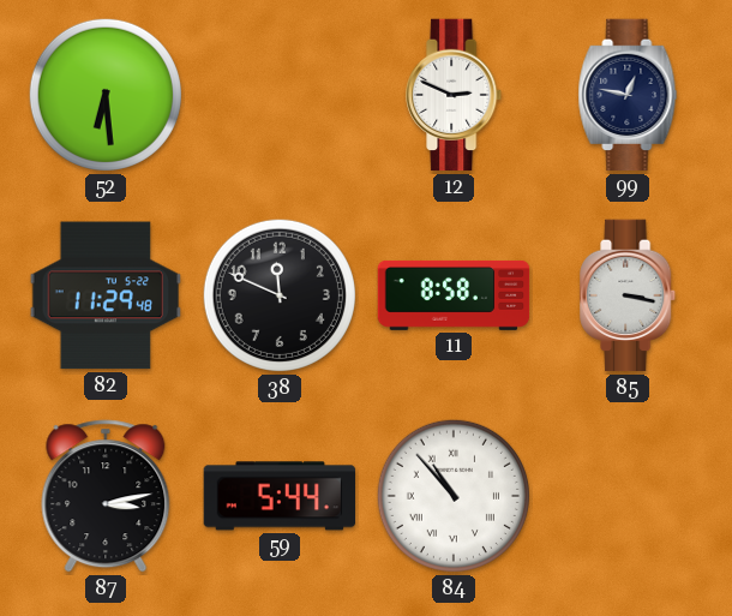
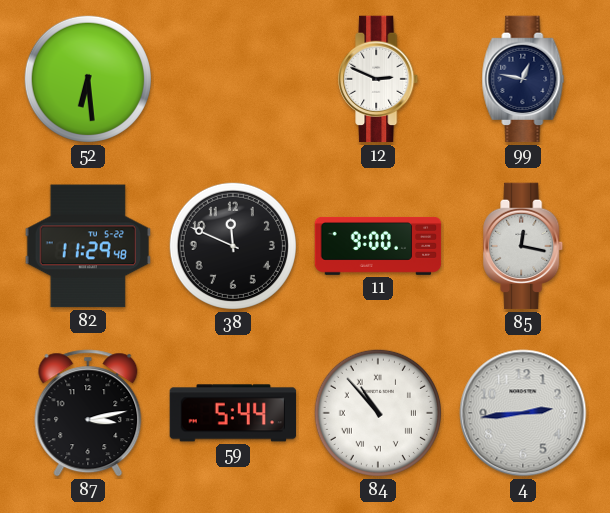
11: 8:58 -> 9:00
85: 3:17 -> 12:17
4: none -> 2:44
